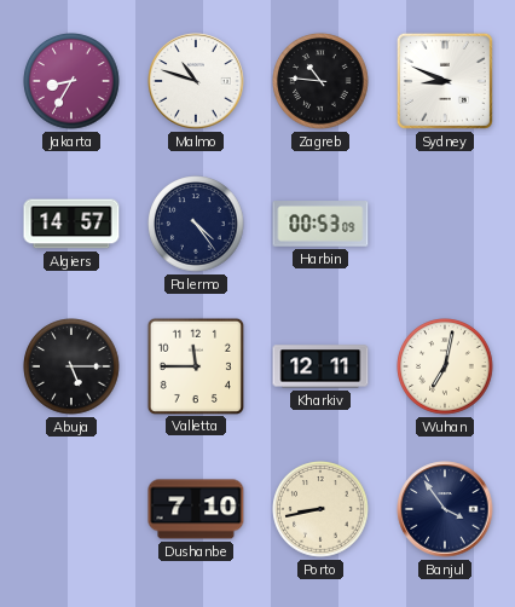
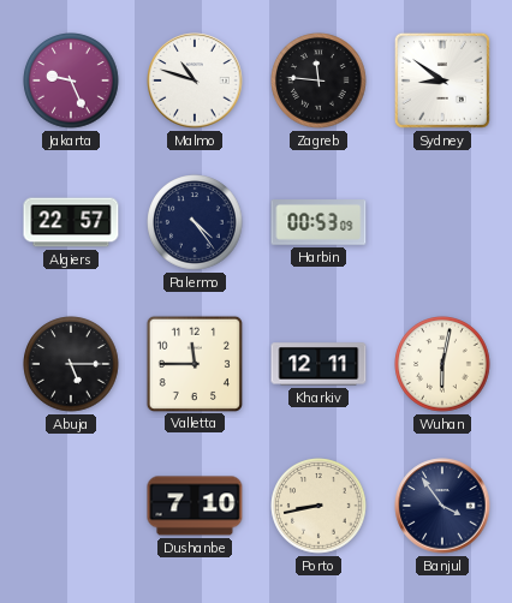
Jakarta: 8:35 -> 9:26
Zagreb: 10:46 -> 11:46
Sydney: 8:49 -> 8:51
Algiers: 14:57 -> 22:57
Wuhan: 7:02 -> 6:02
